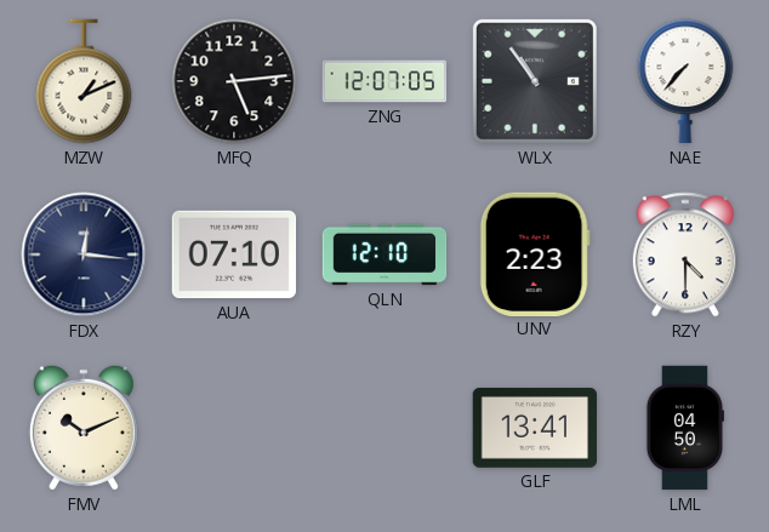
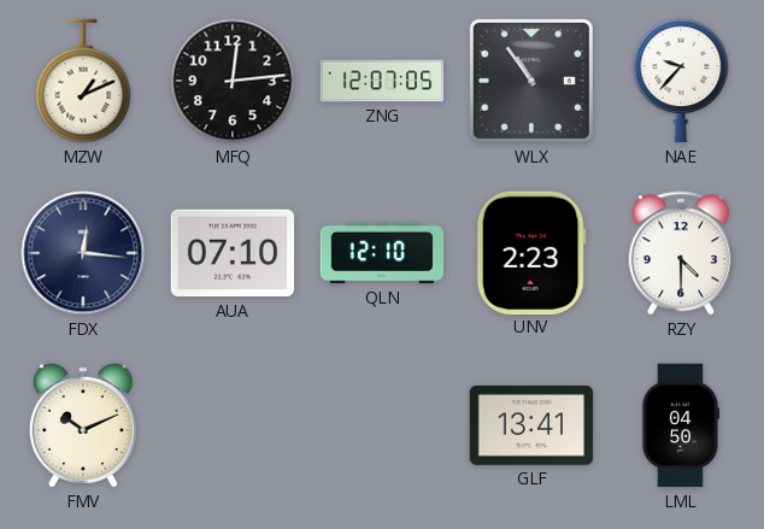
MFQ: 5:14 -> 12:14
NAE: 7:37 -> 9:37
